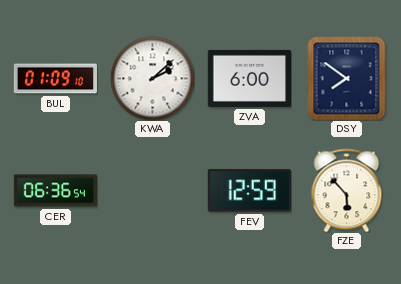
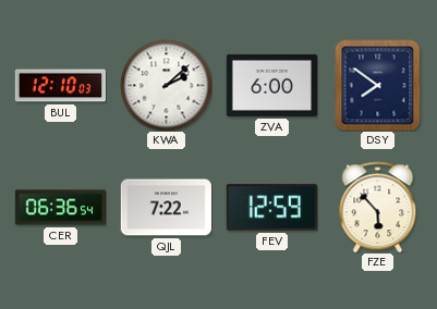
BUL: 01:09 -> 12:10
QJL: none -> 7:22
